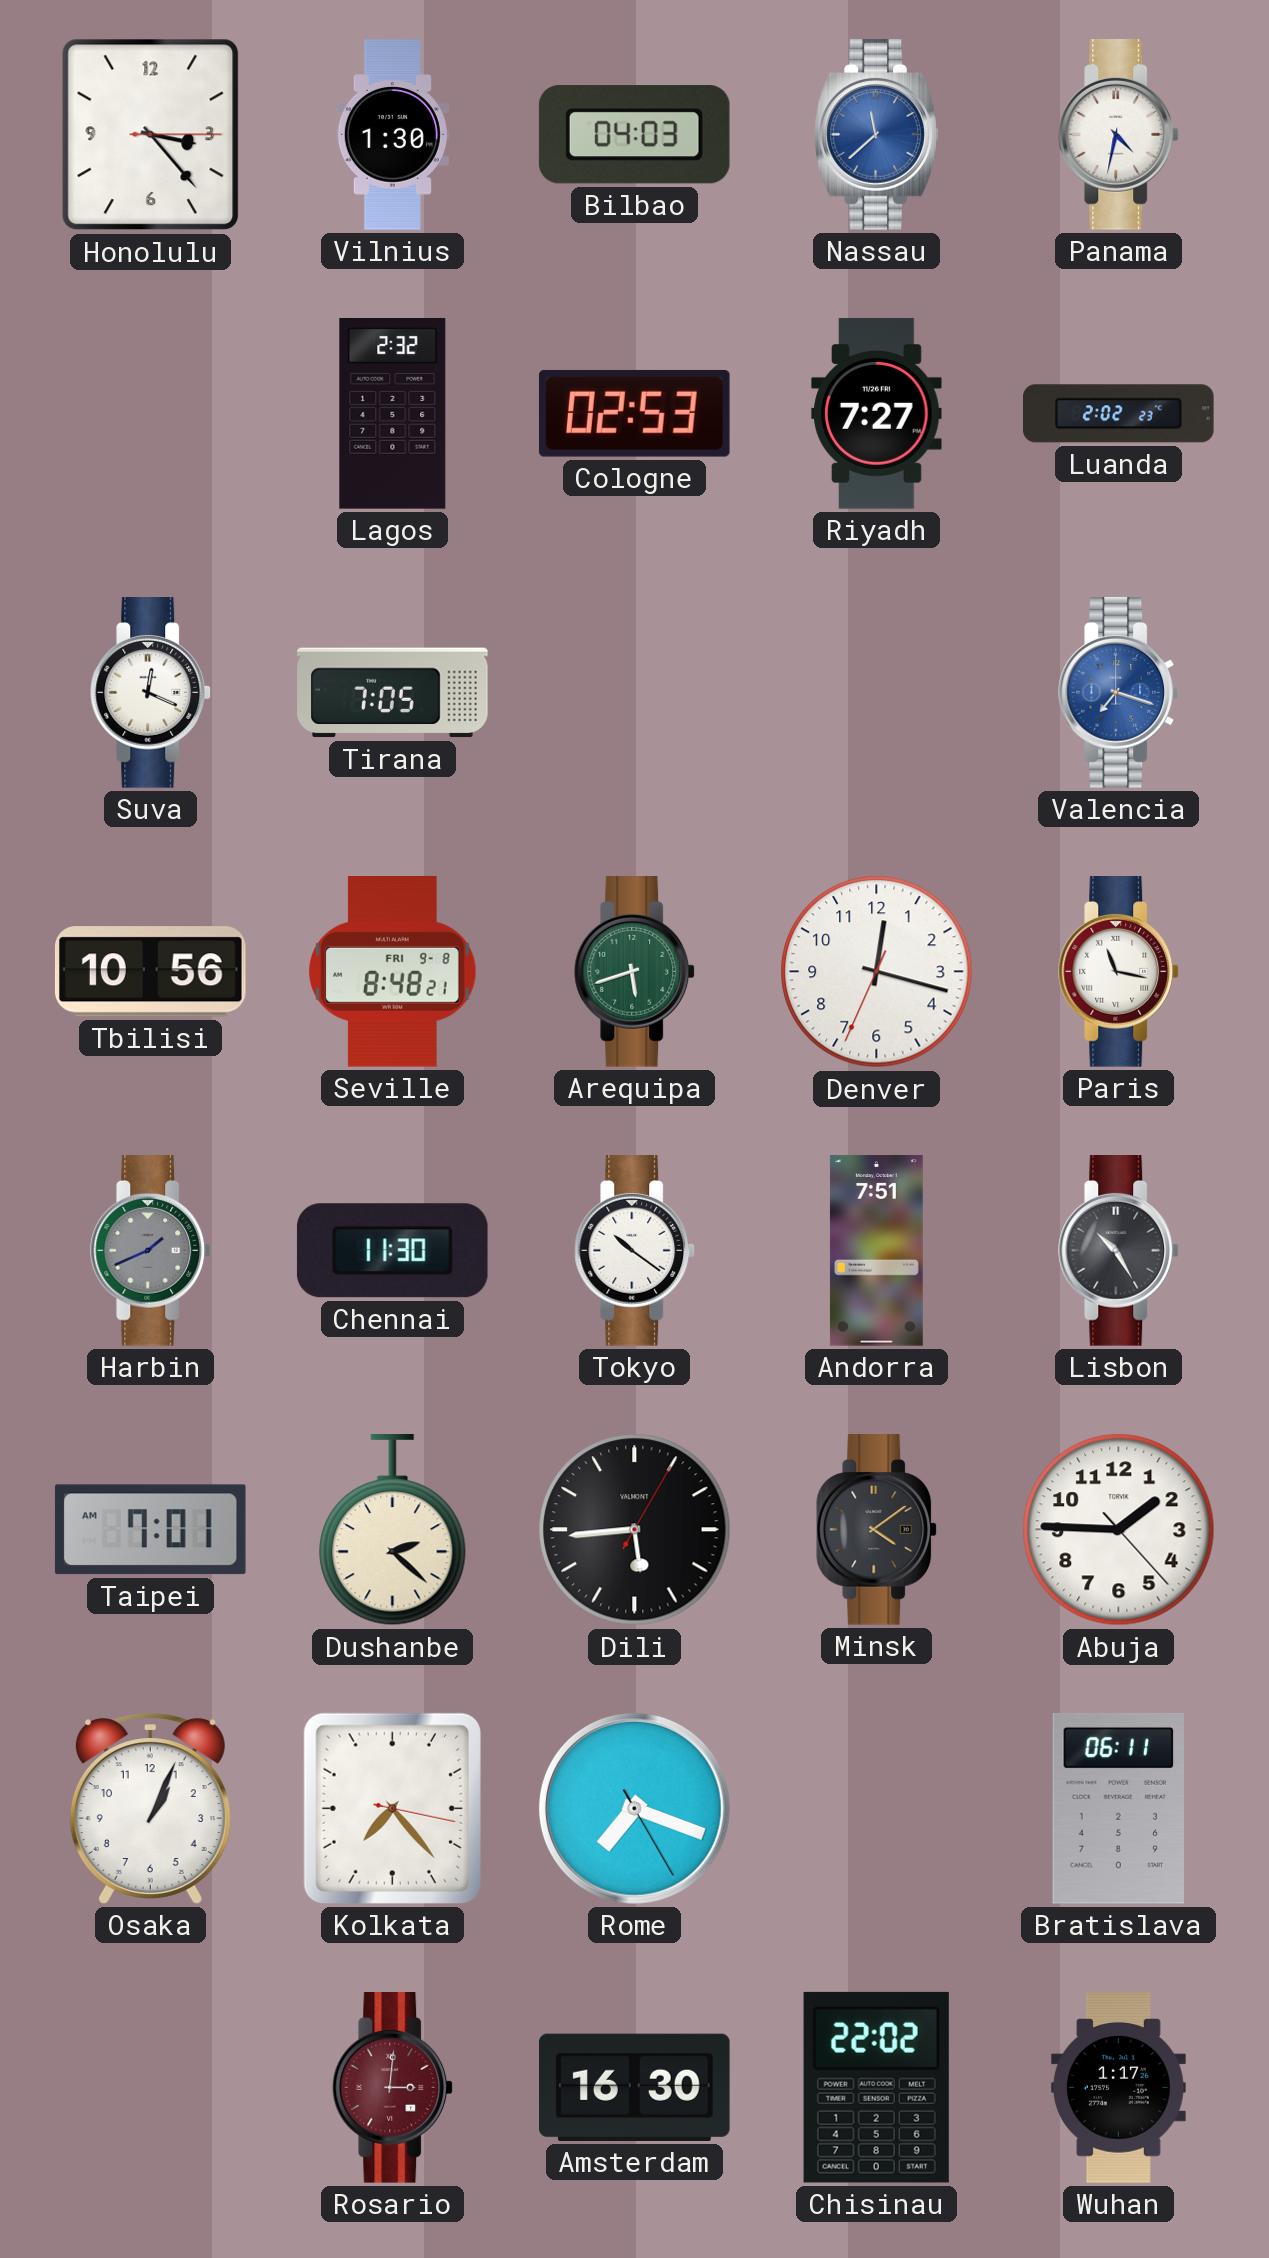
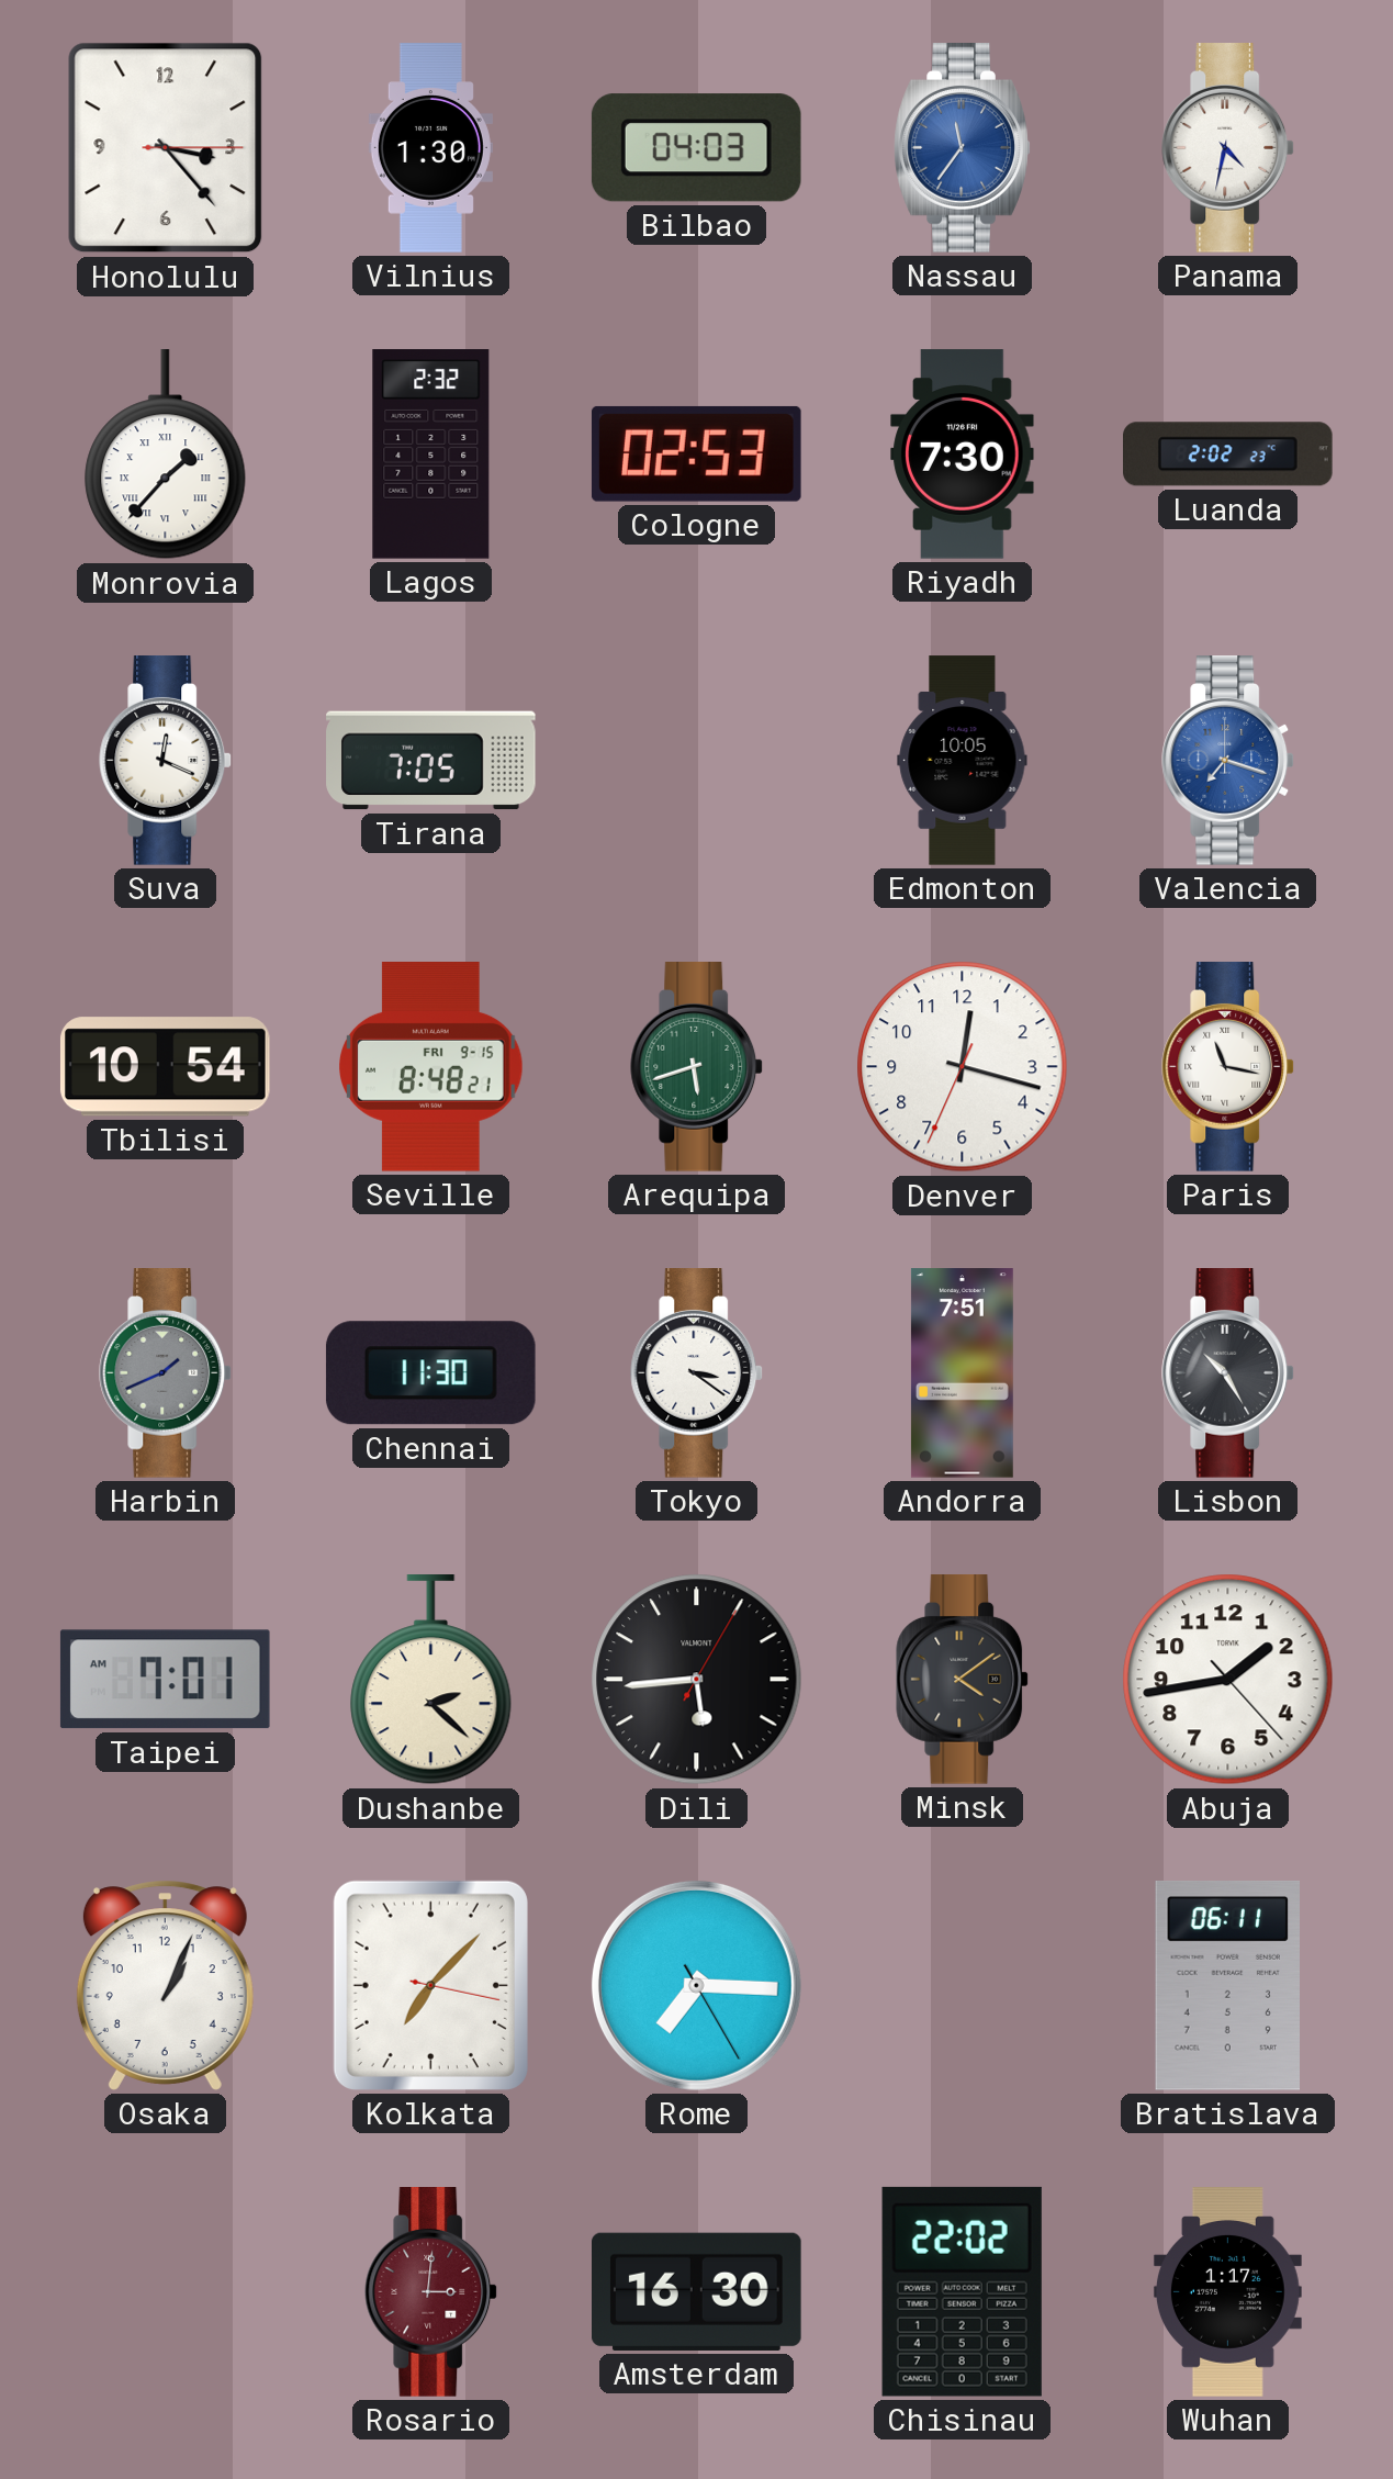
Nassau: 11:38 -> 11:36
Monrovia: none -> 1:37
Riyadh: 7:27 -> 7:30
Edmonton: none -> 10:05
Tbilisi: 10:56 -> 10:54
Seville date: FRI 9-8 -> FRI 9-15
Tokyo: 10:21 -> 3:21
Abuja: 1:45 -> 1:43
Kolkata: 7:23 -> 7:07
Rome: 7:18 -> 7:15
